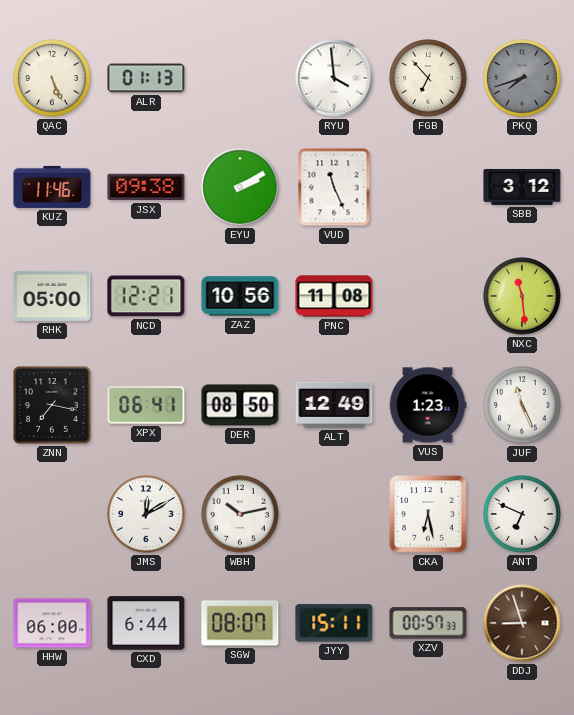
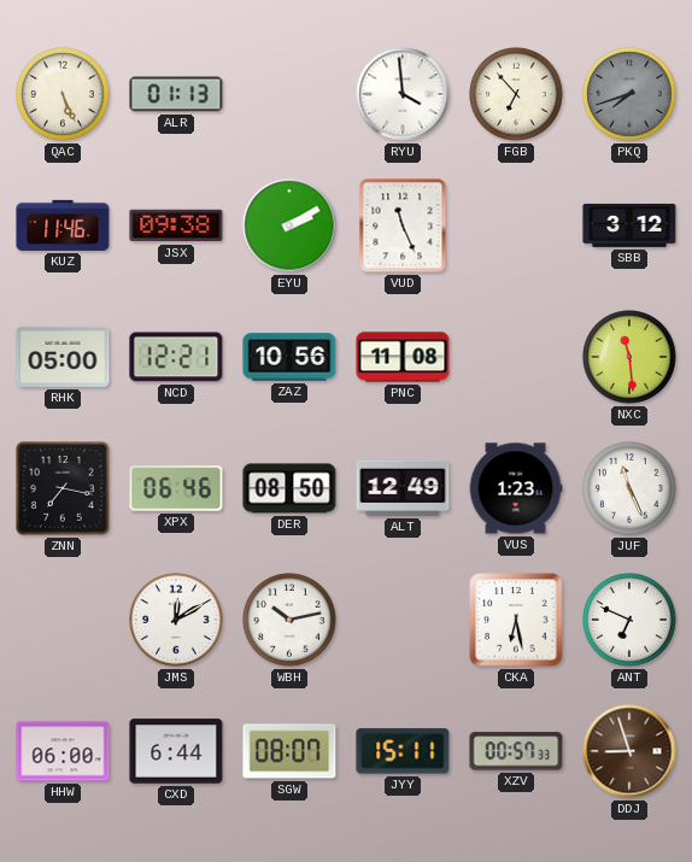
XPX: 06:41 -> 06:46
